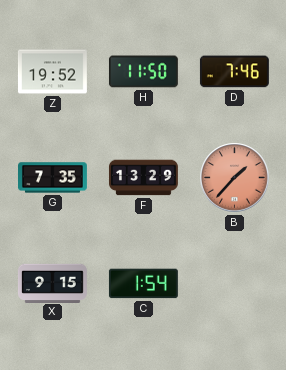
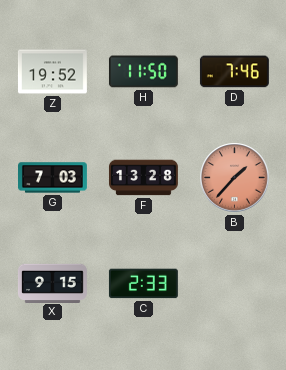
G: 7:35 -> 7:03
F: 13:29 -> 13:28
C: 1:54 -> 2:33
